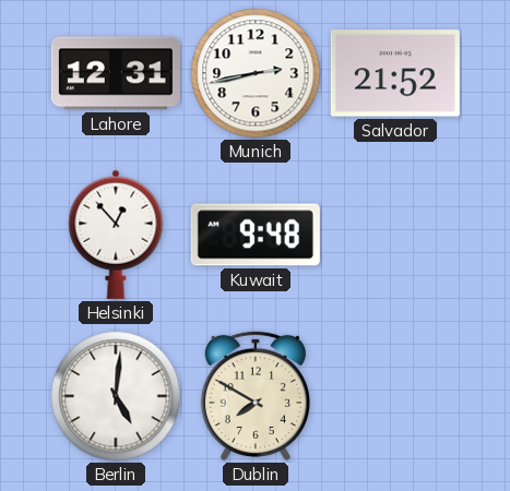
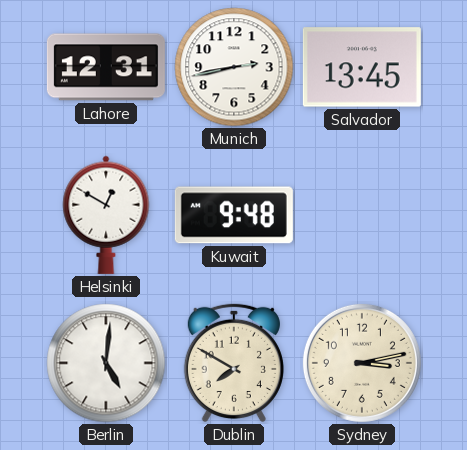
Salvador: 21:52 -> 13:45
Helsinki: 12:53 -> 12:50
Sydney: none -> 3:13
